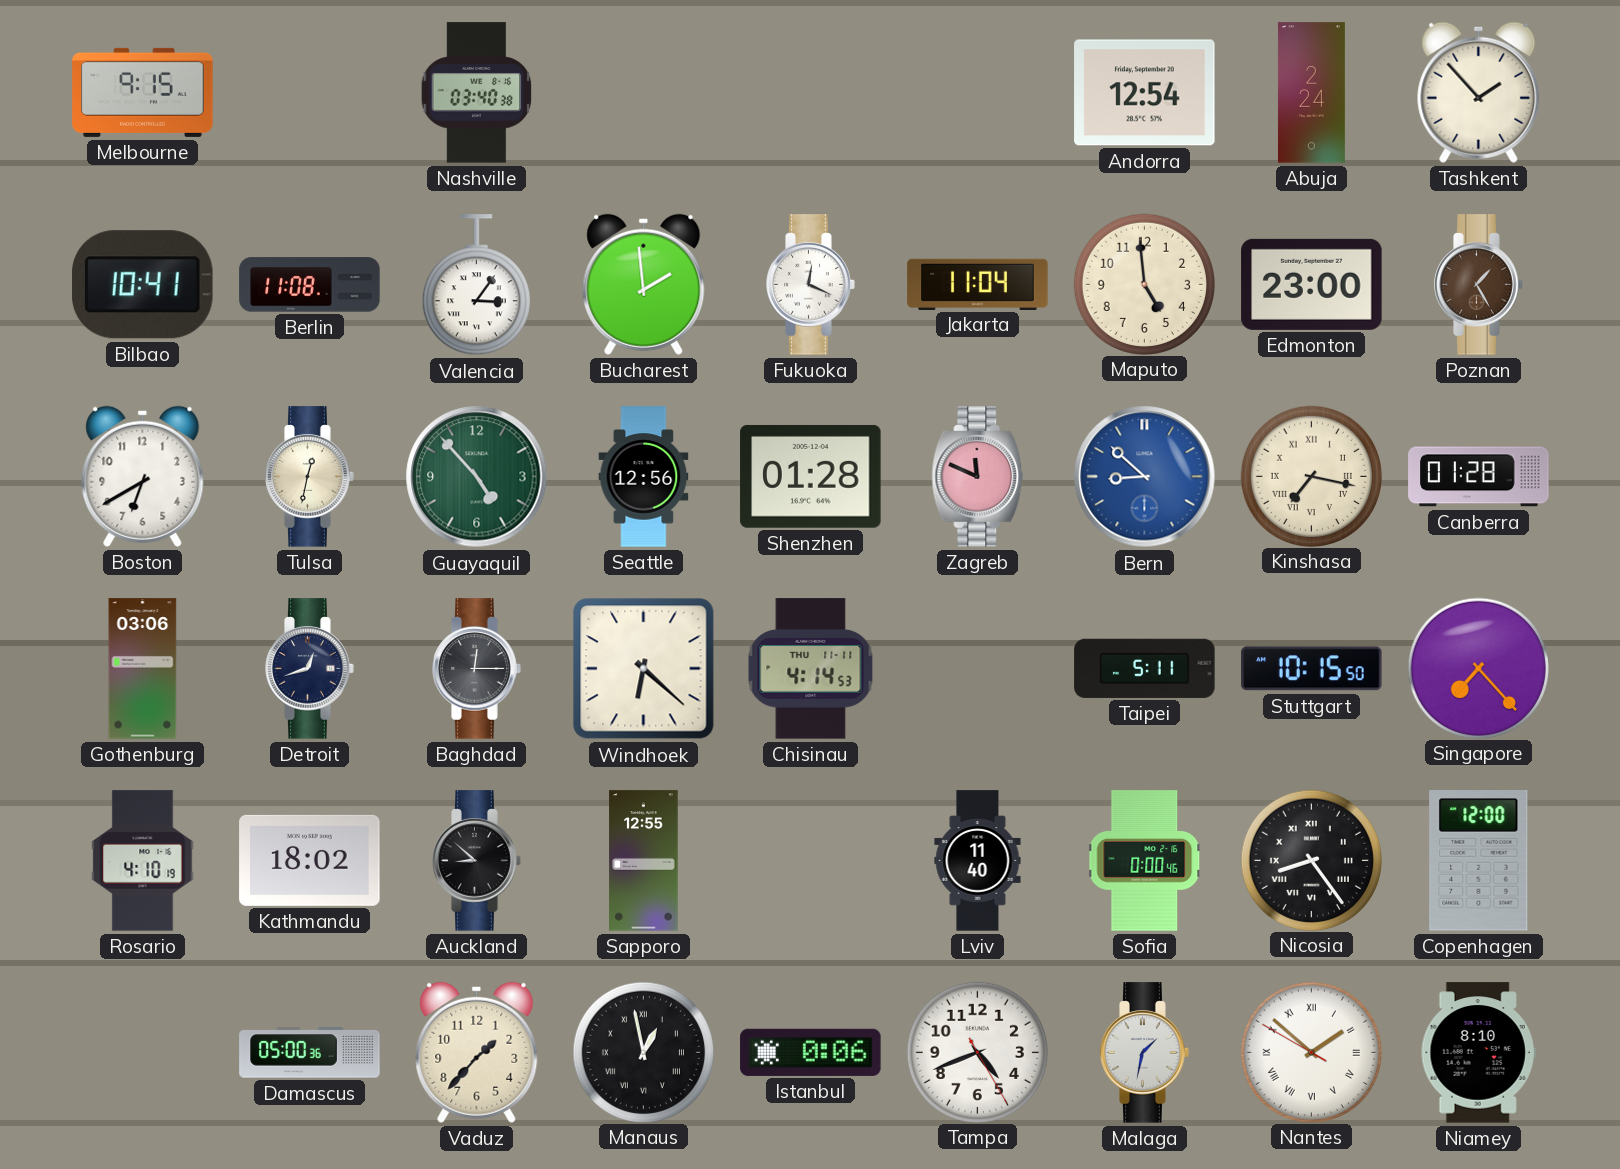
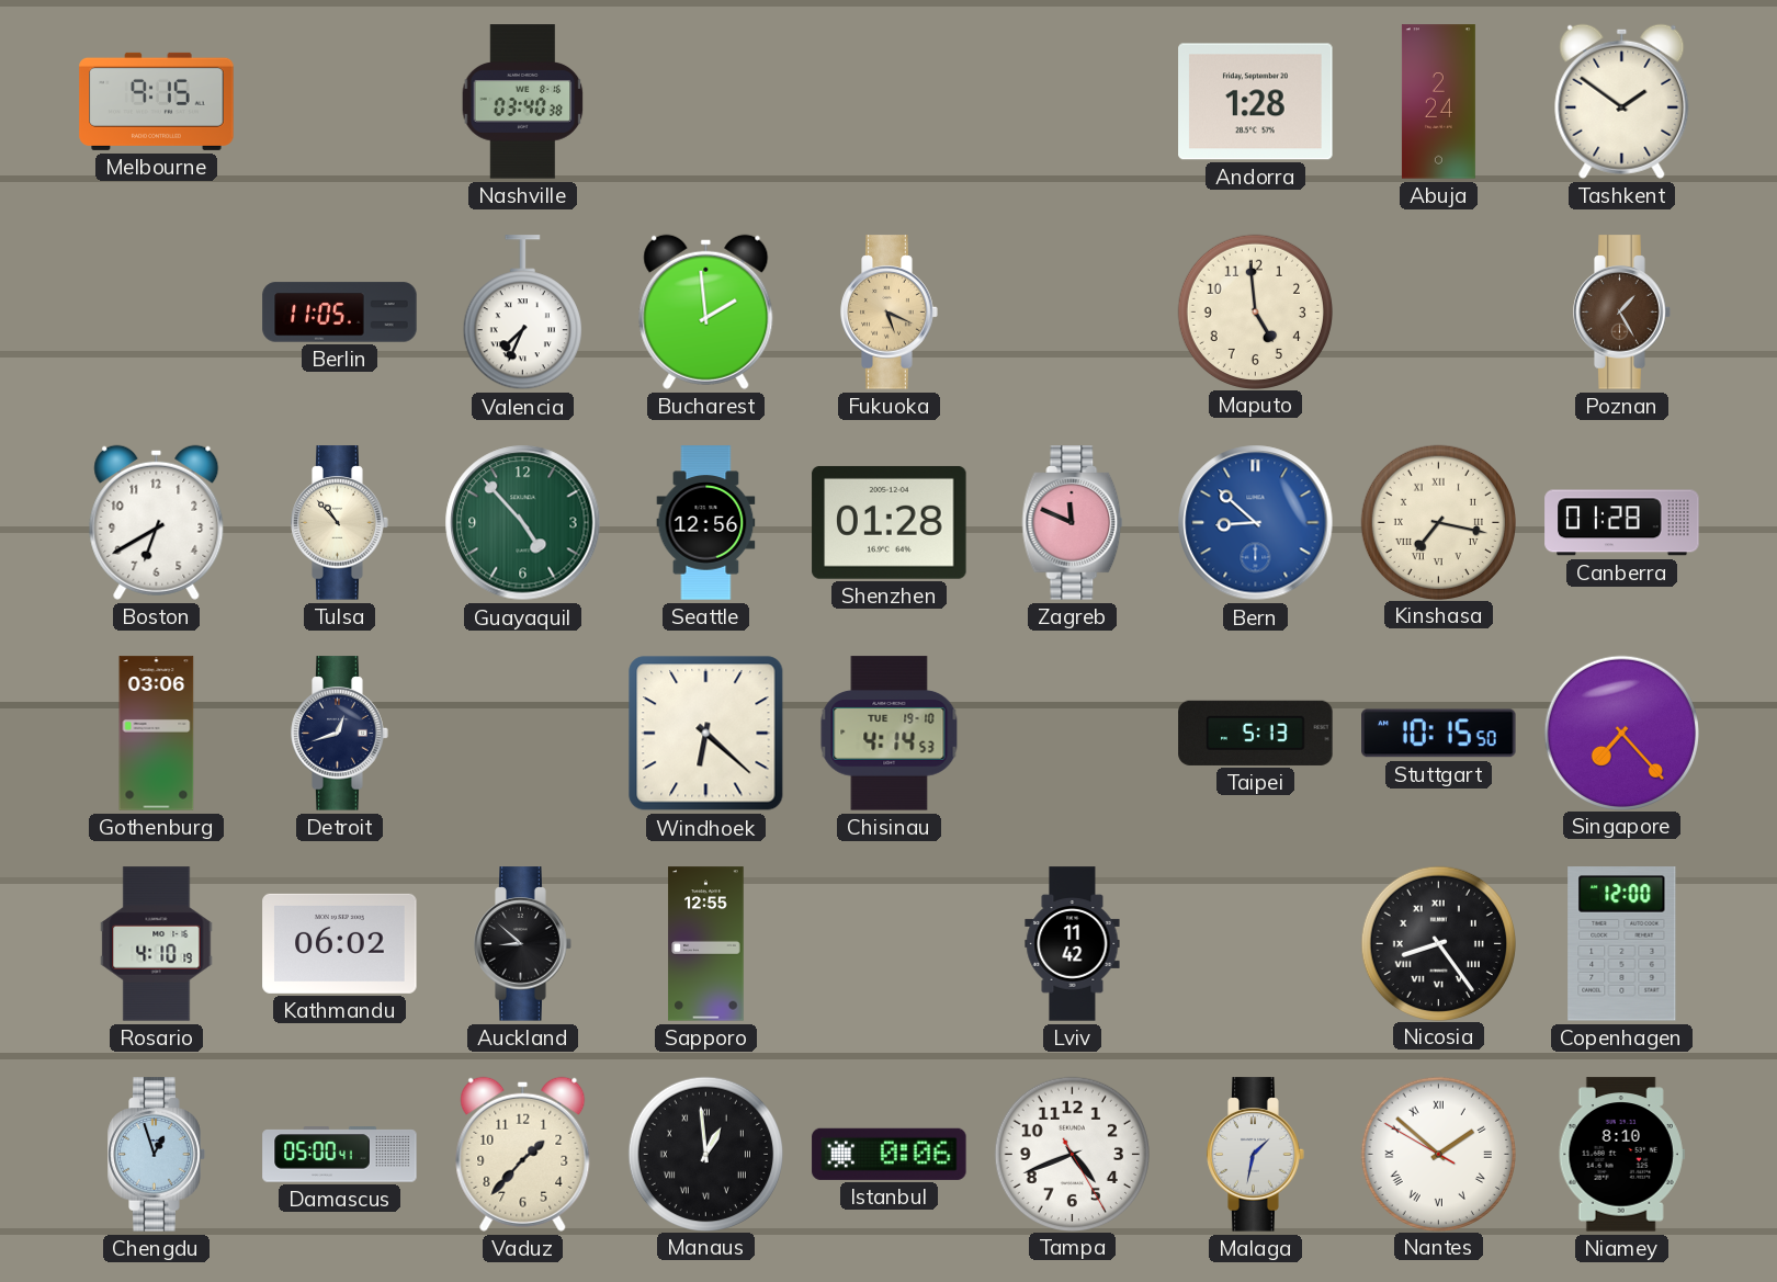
Andorra: 12:54 -> 1:28
Tashkent: 1:53 -> 1:51
Bilbao: 10:41 -> none
Berlin: 11:08 -> 11:05
Valencia: 3:06 -> 7:34
Fukuoka: 12:19 -> 5:19
Fukuoka dial: white -> champagne
Jakarta: 11:04 -> none
Edmonton: 23:00 -> none
Tulsa: 12:32 -> 10:53
Baghdad: 12:15 -> none
Chisinau date: THU 11-11 -> TUE 19-10
Taipei: 5:11 -> 5:13
Kathmandu: 18:02 -> 06:02
Lviv: 11:40 -> 11:42
Sofia: 0:00 -> none
Chengdu: none -> 12:57
Damascus: 05:00:36 -> 05:00:41
Manaus: 12:58 -> 12:59
